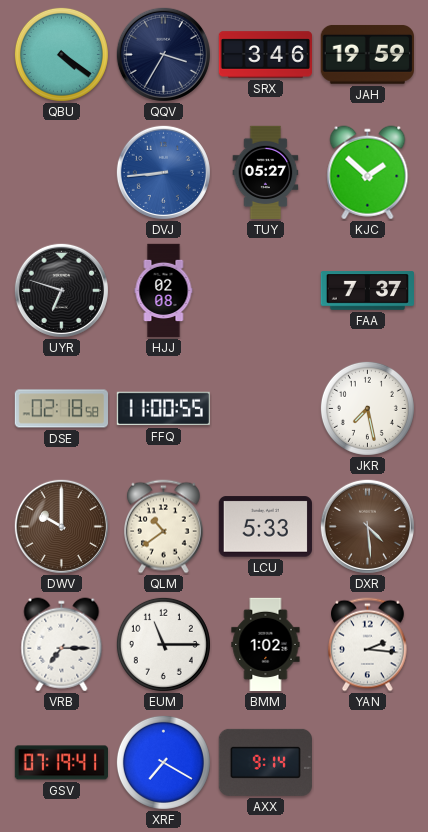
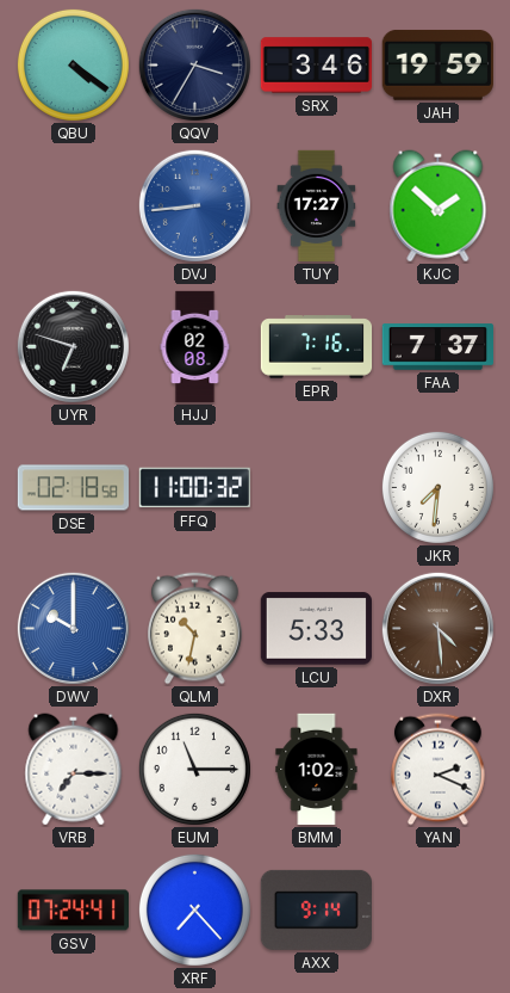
TUY: 05:27 -> 17:27
EPR: none -> 7:16
FFQ: 11:00:55 -> 11:00:32
JKR: 7:28 -> 7:31
DWV dial: brown -> blue
QLM: 10:39 -> 10:32
YAN: 2:16 -> 2:19
GSV: 07:19 -> 07:24
XRF: 7:20 -> 7:23
